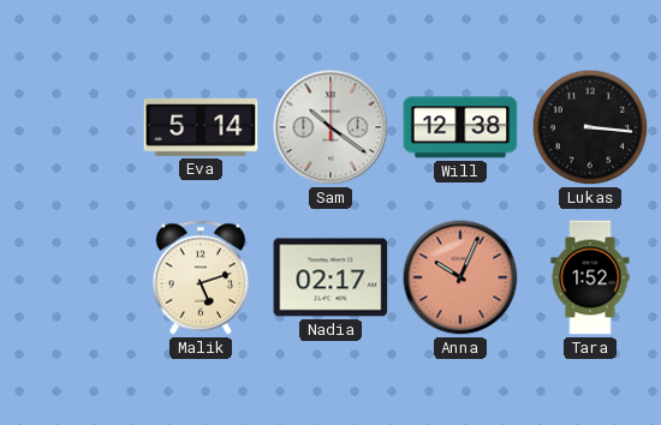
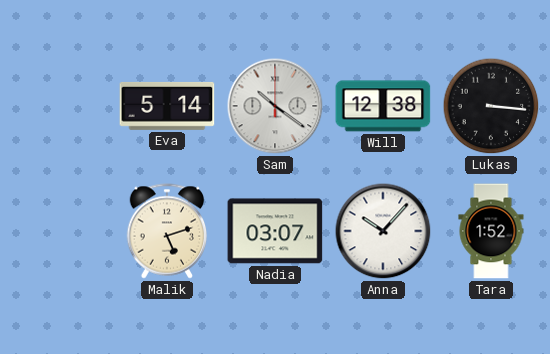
Nadia: 02:17 -> 03:07
Anna: 10:04 -> 10:07
Anna dial: salmon -> white
